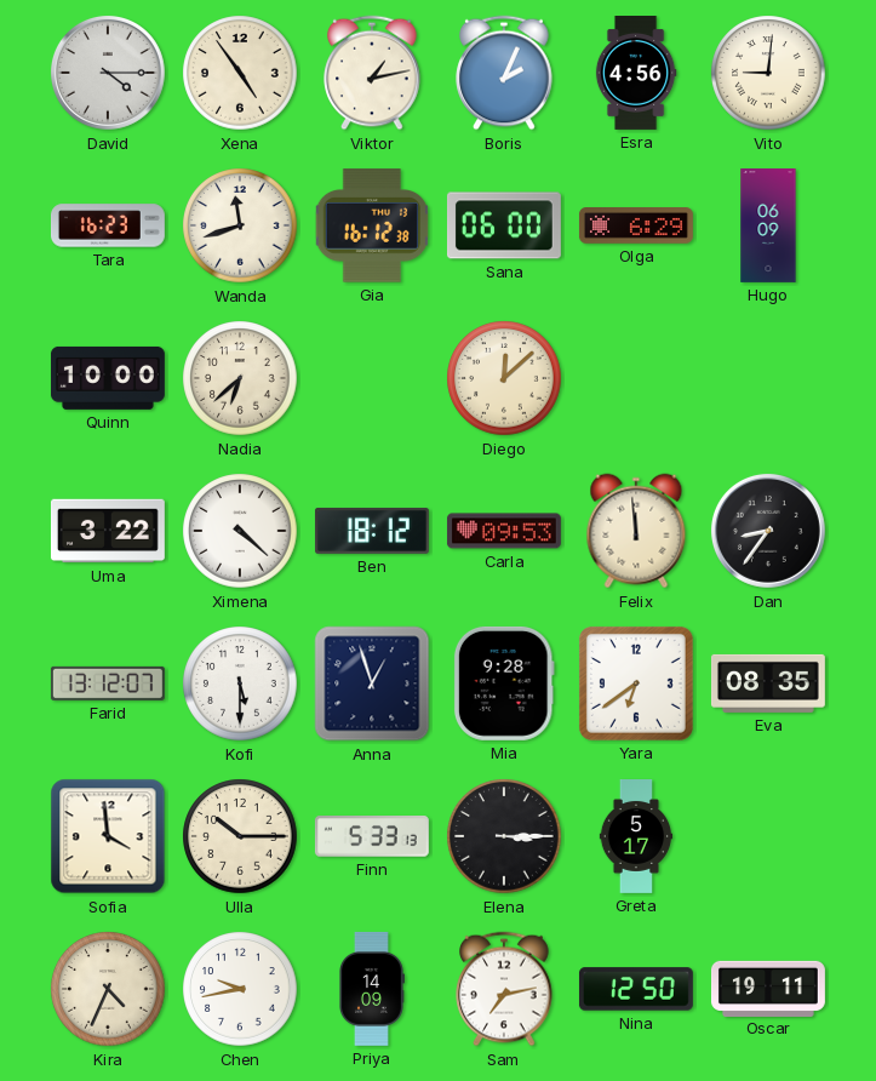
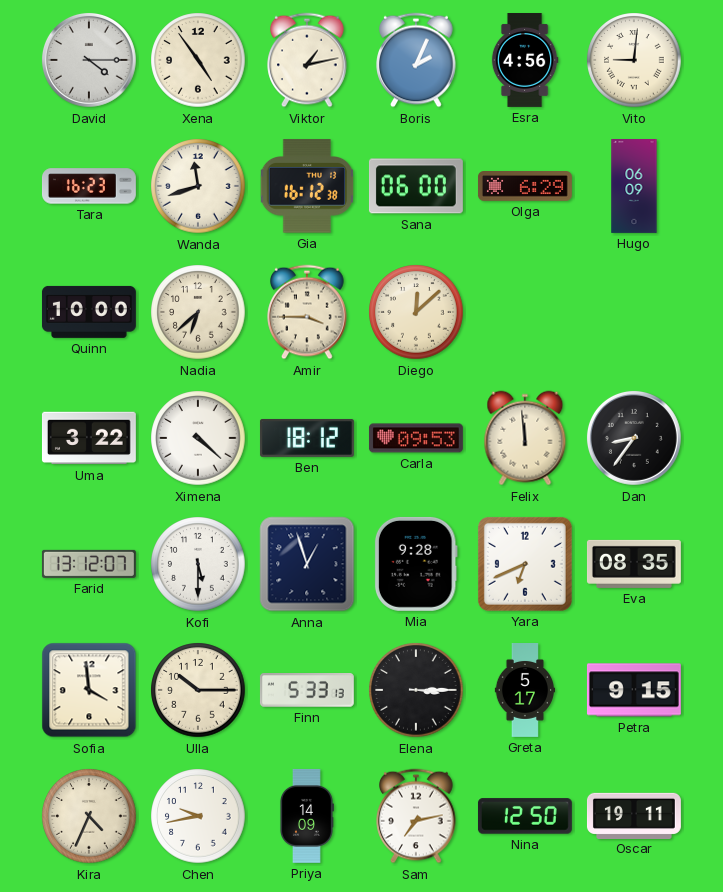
Amir: none -> 3:45
Yara: 6:39 -> 6:41
Petra: none -> 9:15
